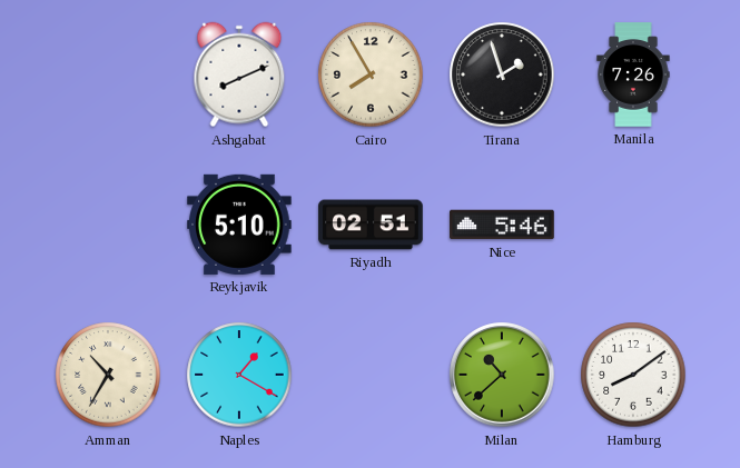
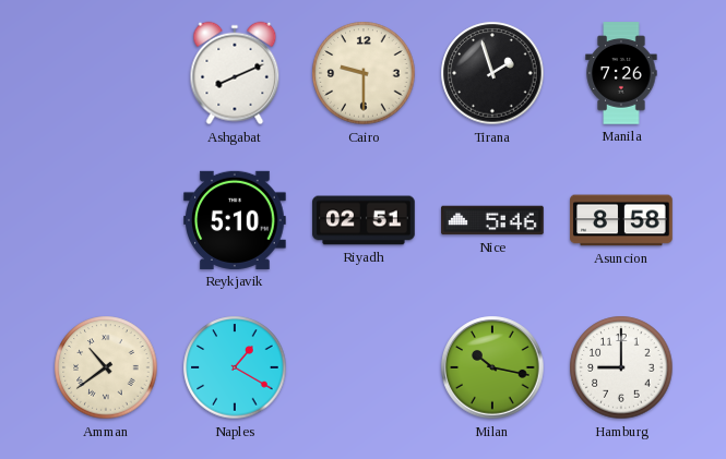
Cairo: 7:55 -> 9:30
Asuncion: none -> 8:58
Amman: 10:35 -> 10:39
Milan: 10:38 -> 10:17
Hamburg: 8:09 -> 9:00
